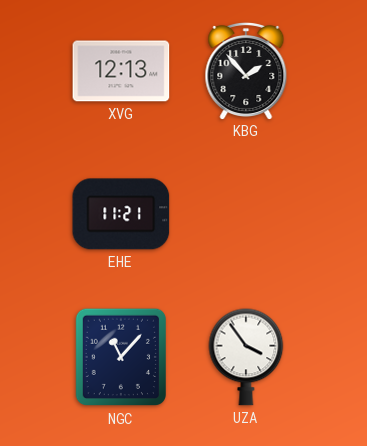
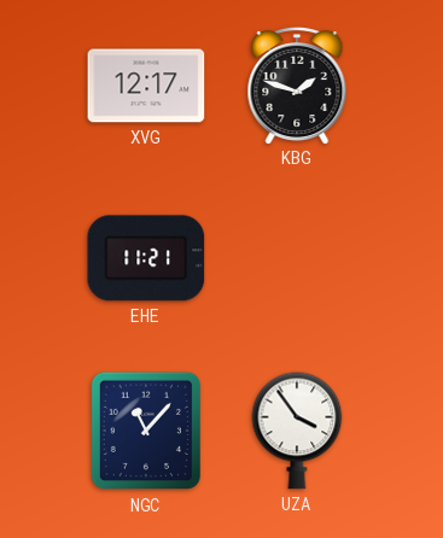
XVG: 12:13 -> 12:17
KBG: 1:53 -> 1:48
